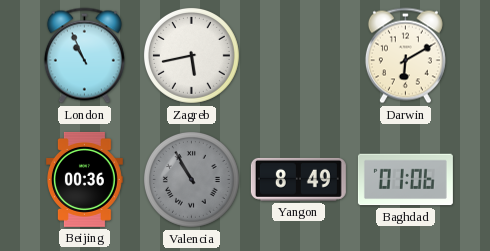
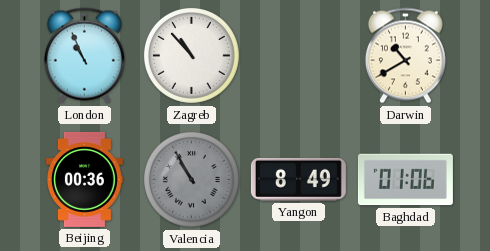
Zagreb: 5:43 -> 10:53
Darwin: 6:10 -> 10:40
